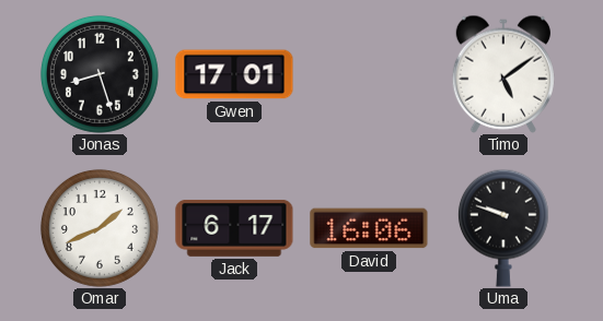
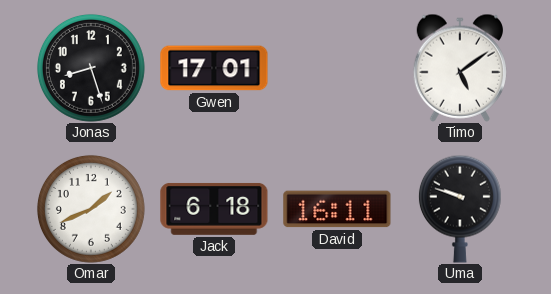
Jack: 6:17 -> 6:18
David: 16:06 -> 16:11
